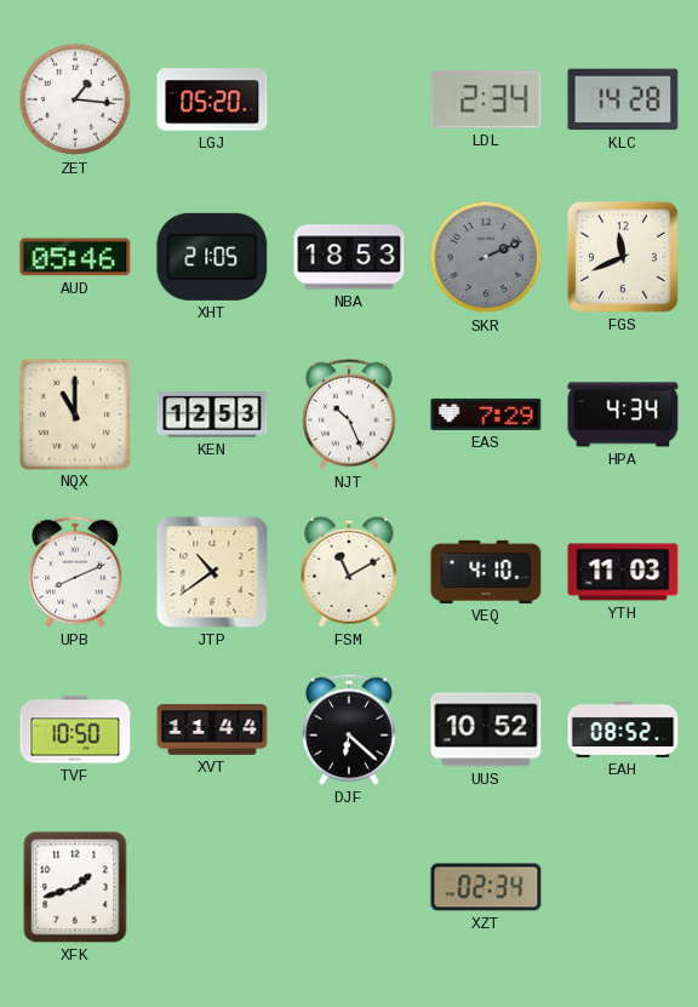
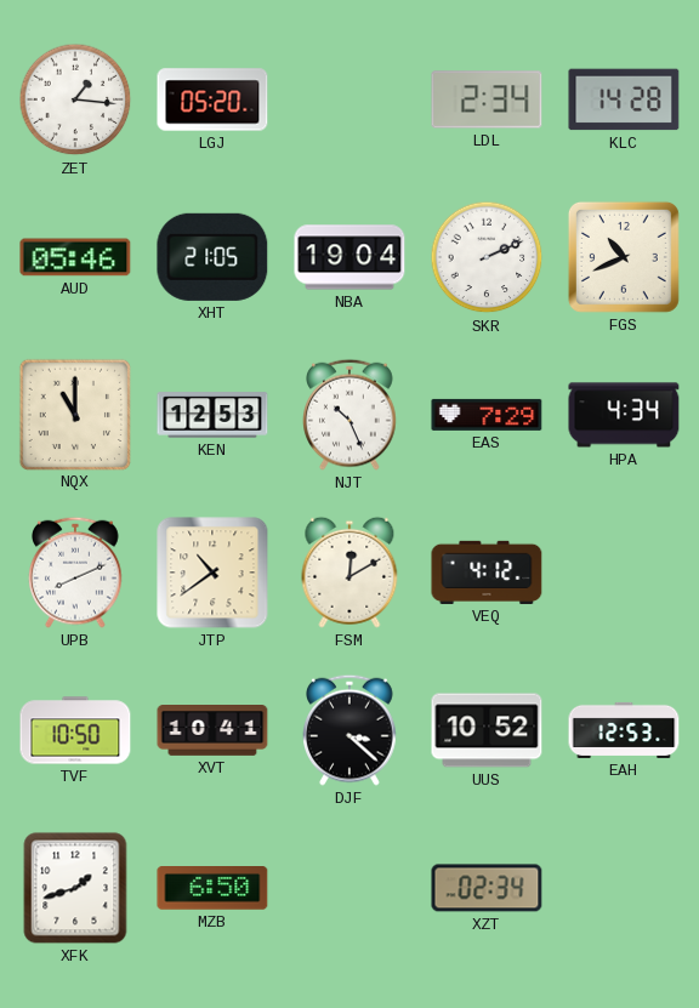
NBA: 18:53 -> 19:04
SKR dial: grey -> white
FGS: 11:41 -> 10:41
FSM: 11:10 -> 12:10
VEQ: 4:10 -> 4:12
YTH: 11:03 -> none
XVT: 11:44 -> 10:41
DJF: 6:22 -> 3:22
EAH: 08:52 -> 12:53
MZB: none -> 6:50
